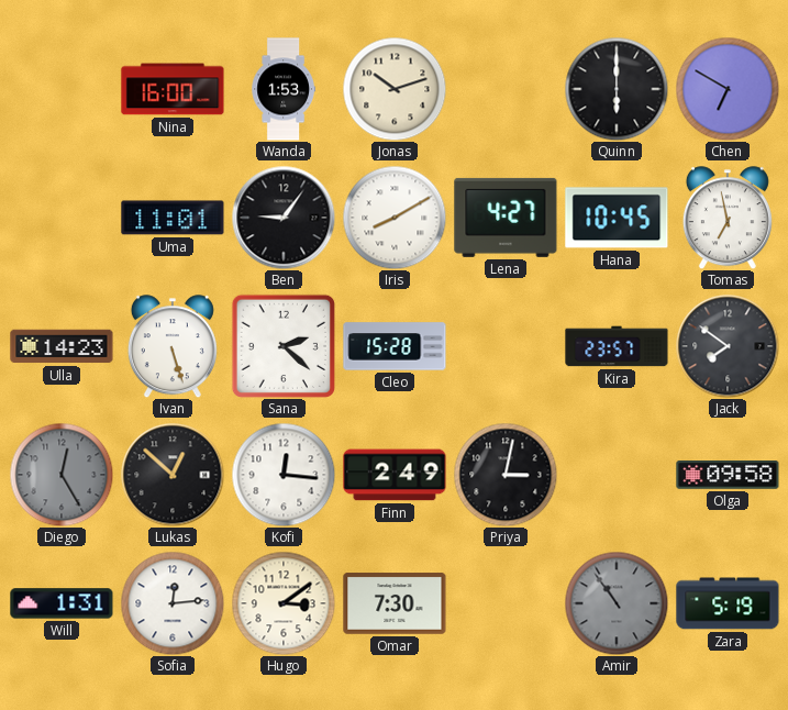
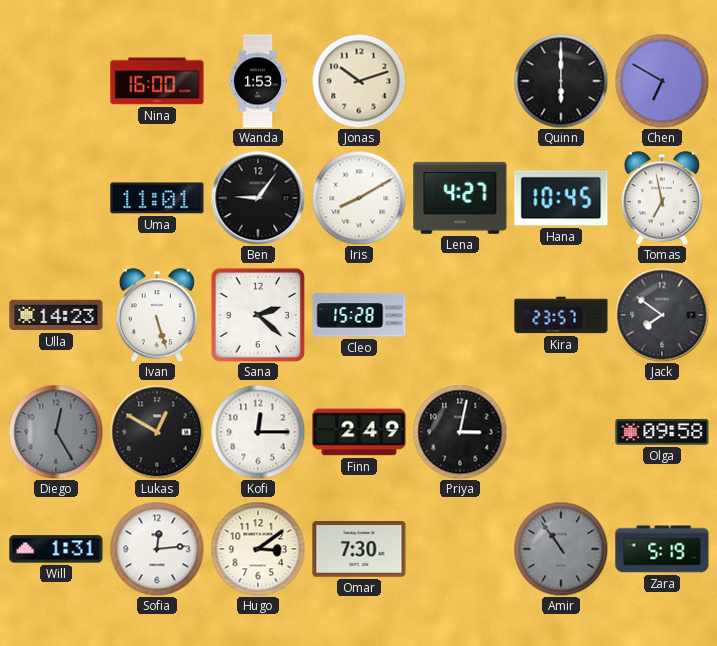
Lukas: 12:52 -> 12:50
Kofi: 12:16 -> 12:15
